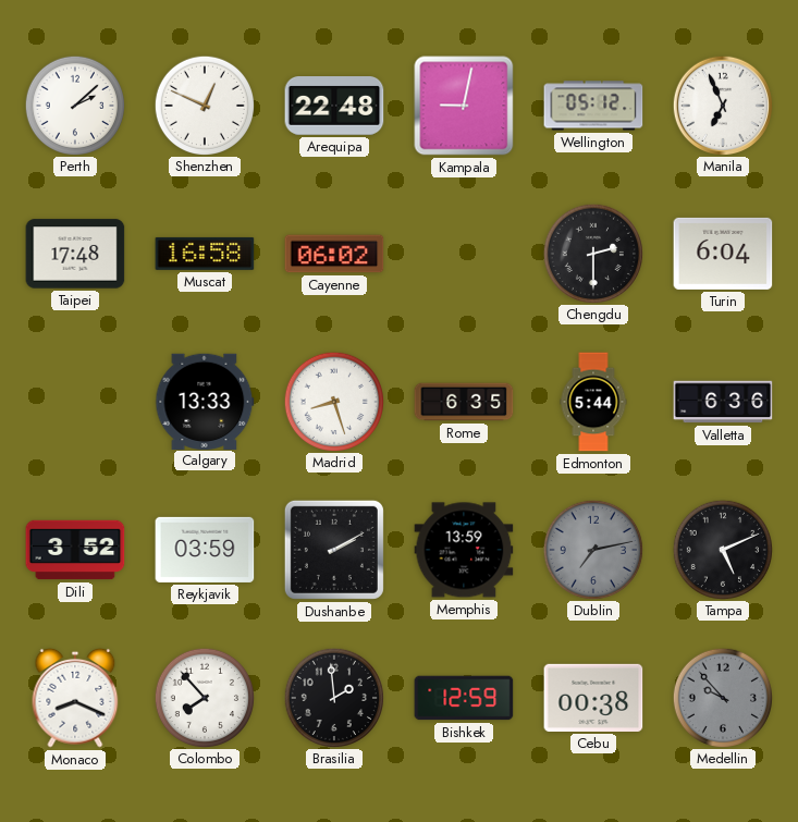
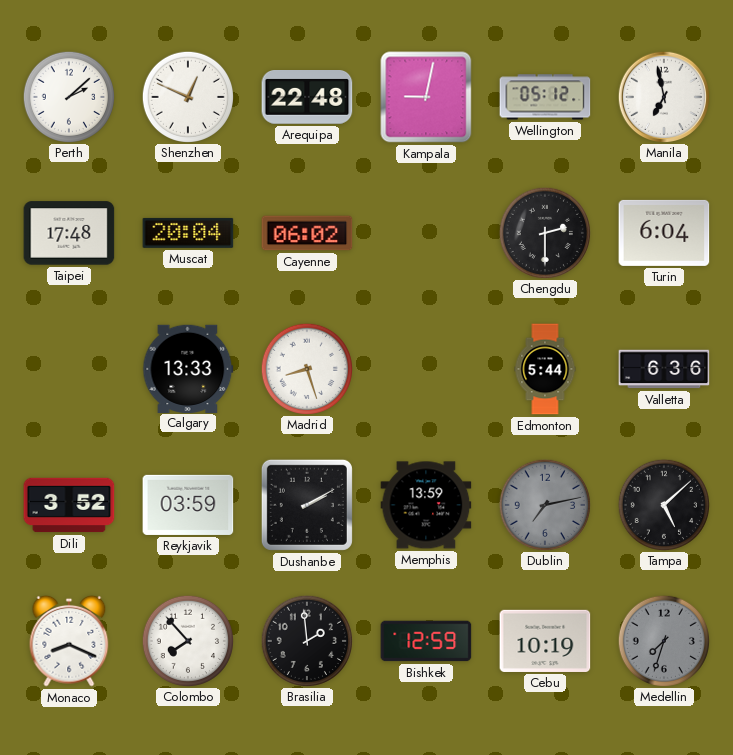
Manila: 6:56 -> 6:58
Muscat: 16:58 -> 20:04
Rome: 6:35 -> none
Tampa: 5:11 -> 5:08
Cebu: 00:38 -> 10:19
Medellin: 9:53 -> 7:33
